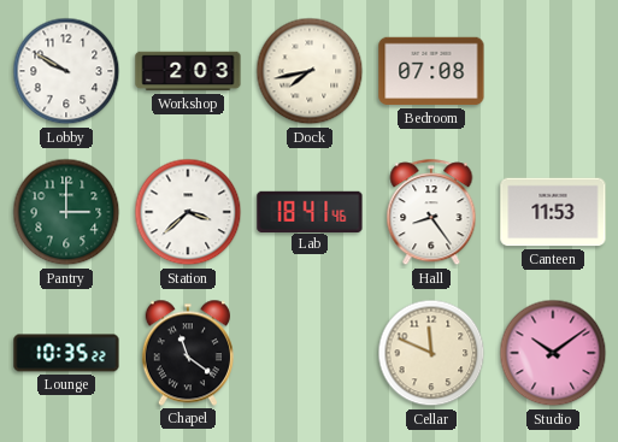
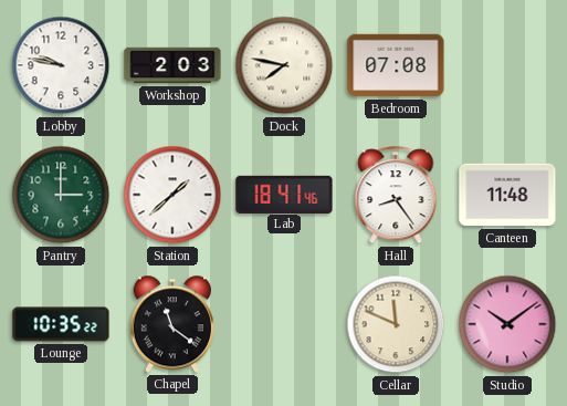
Lobby: 9:50 -> 9:47
Dock: 7:43 -> 7:47
Station: 3:38 -> 1:38
Canteen: 11:53 -> 11:48
